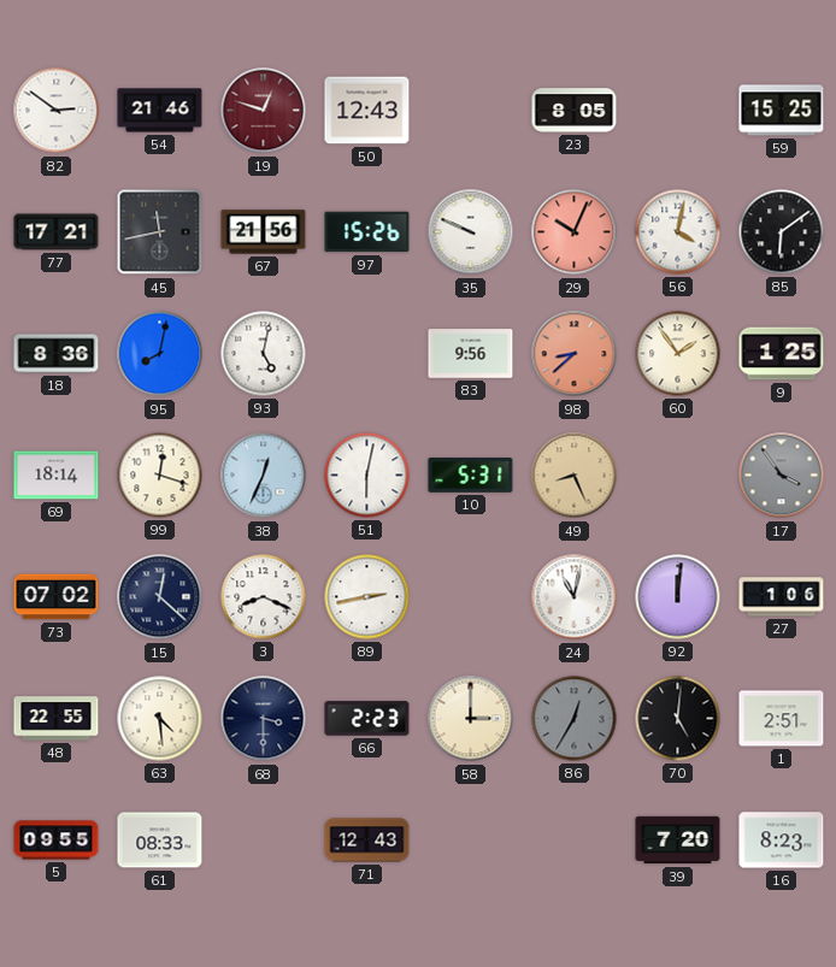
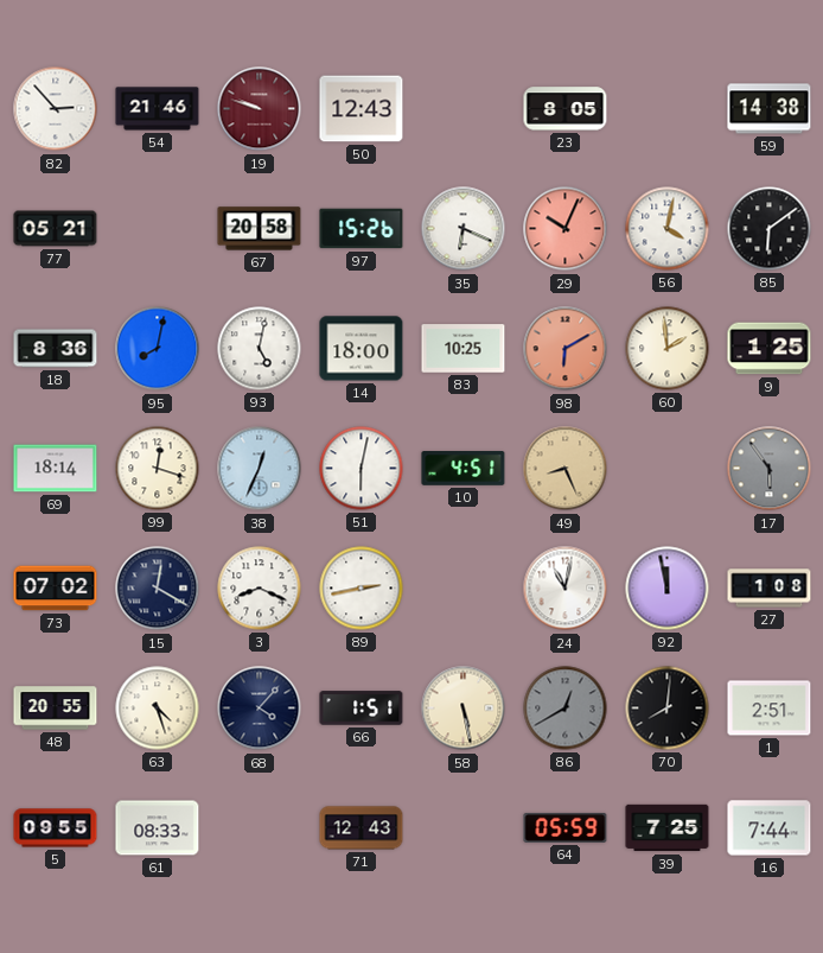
82: 2:51 -> 2:53
19: 12:48 -> 9:48
59: 15:25 -> 14:38
77: 17:21 -> 05:21
45: 11:43 -> none
67: 21:56 -> 20:58
35: 9:49 -> 6:19
14: none -> 18:00
83: 9:56 -> 10:25
98: 8:38 -> 6:10
60: 1:54 -> 1:59
10: 5:31 -> 4:51
17: 3:54 -> 5:54
15: 12:22 -> 12:20
92: 12:01 -> 11:58
27: 1:06 -> 1:08
48: 22:55 -> 20:55
63: 4:29 -> 4:27
68: 3:30 -> 4:07
66: 2:23 -> 1:51
58: 3:00 -> 5:28
86: 12:35 -> 12:40
70: 5:01 -> 8:01
64: none -> 05:59
39: 7:20 -> 7:25
16: 8:23 -> 7:44
